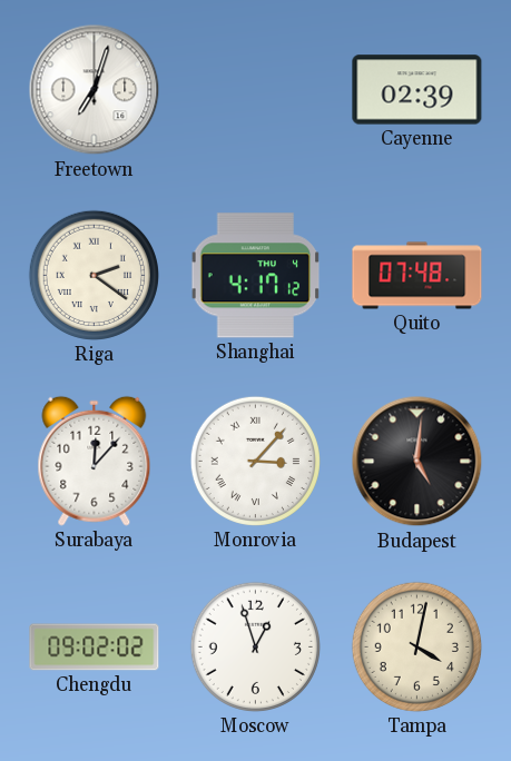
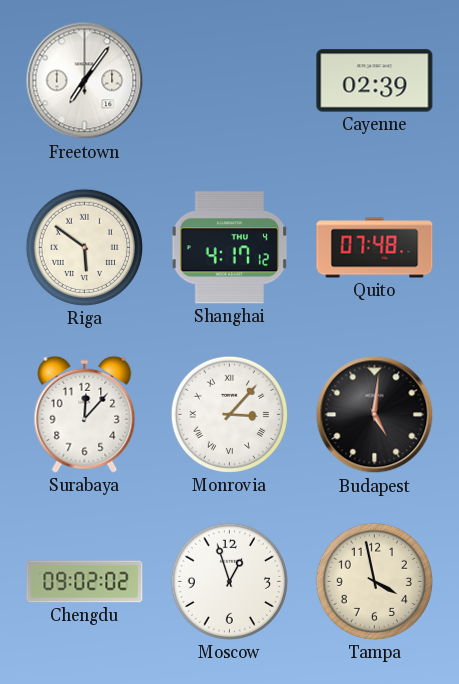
Freetown: 7:03 -> 7:06
Riga: 2:21 -> 5:51
Tampa: 4:02 -> 3:58
